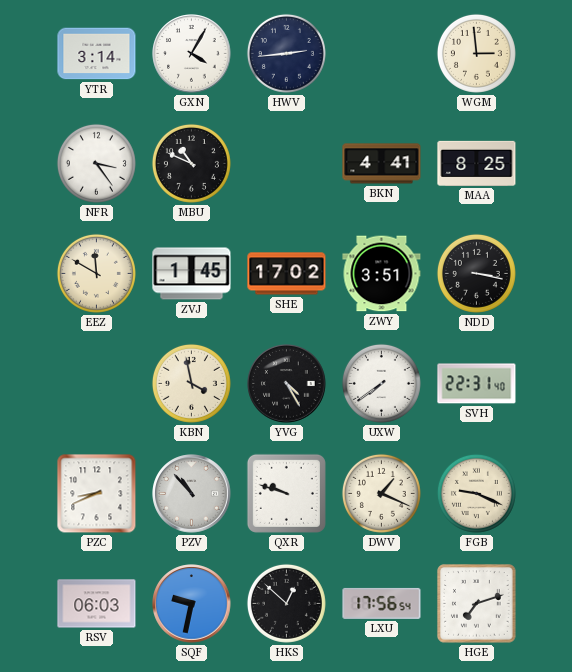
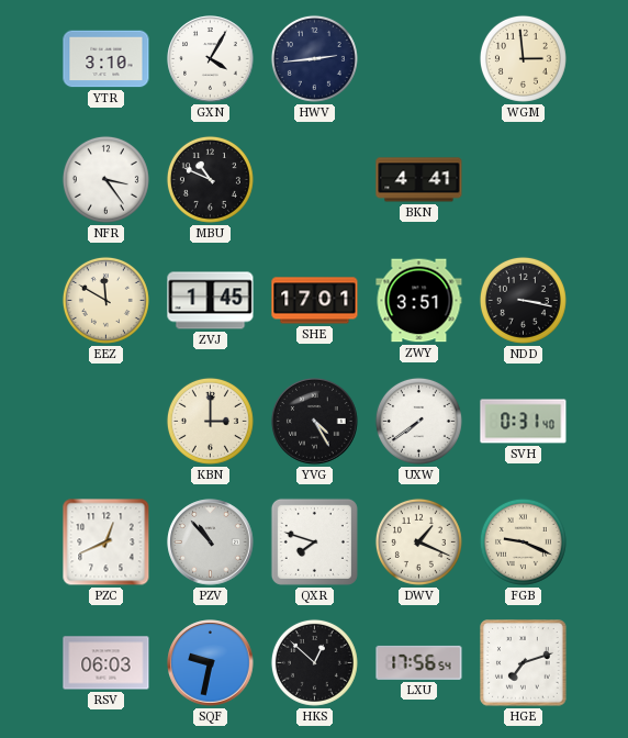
YTR: 3:14 -> 3:10
MAA: 8:25 -> none
SHE: 17:02 -> 17:01
KBN: 3:58 -> 3:00
SVH: 22:31 -> 0:31
PZC: 8:41 -> 12:41
QXR: 9:48 -> 7:48
